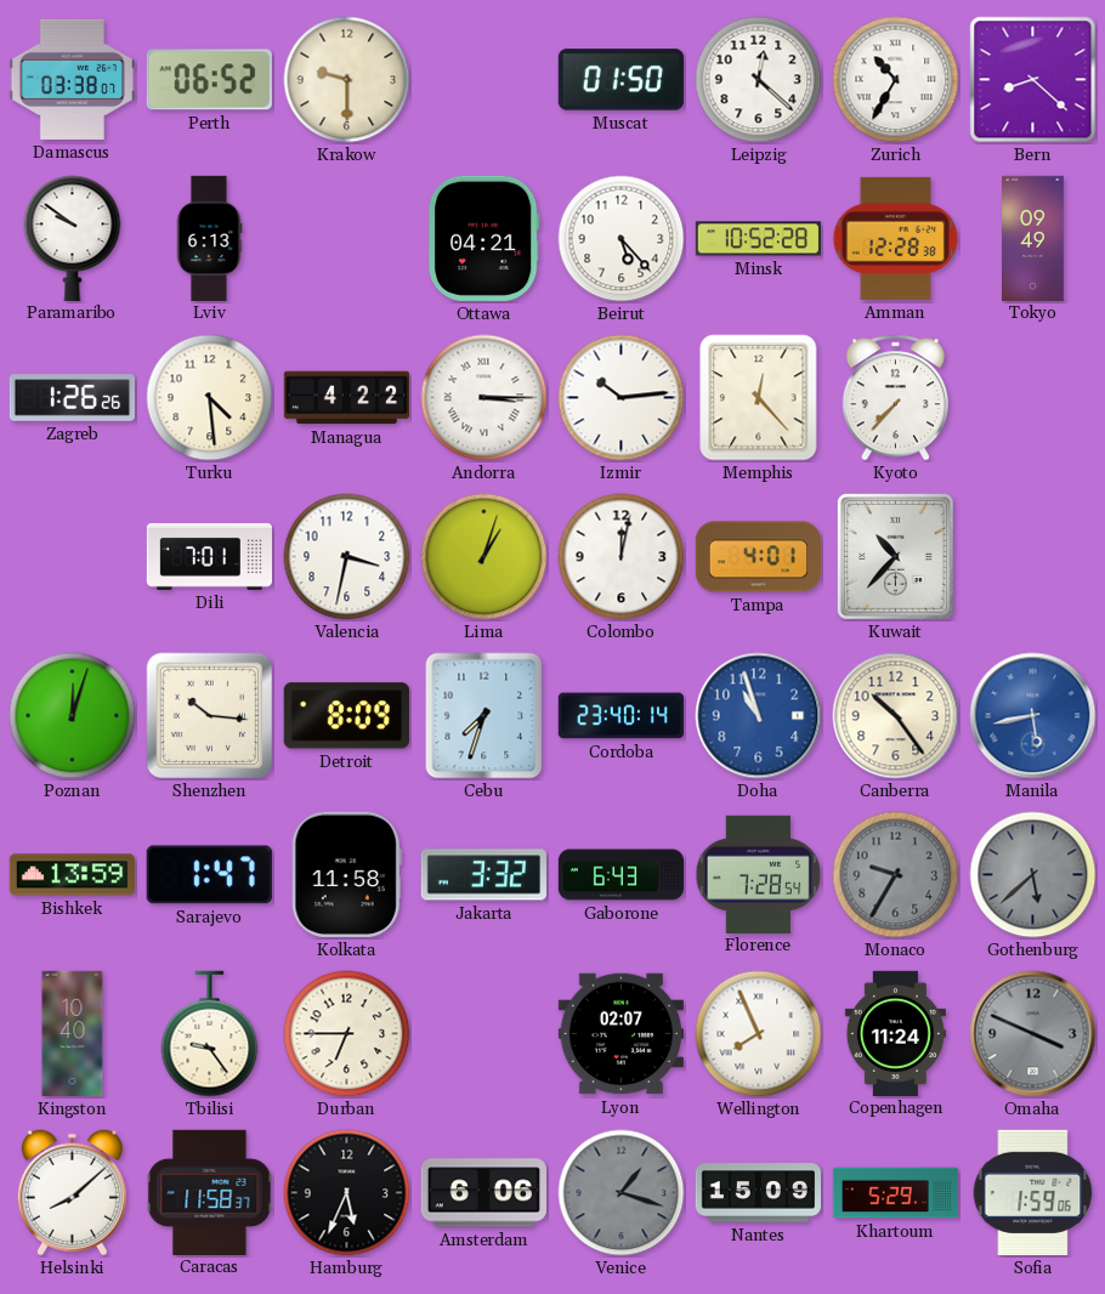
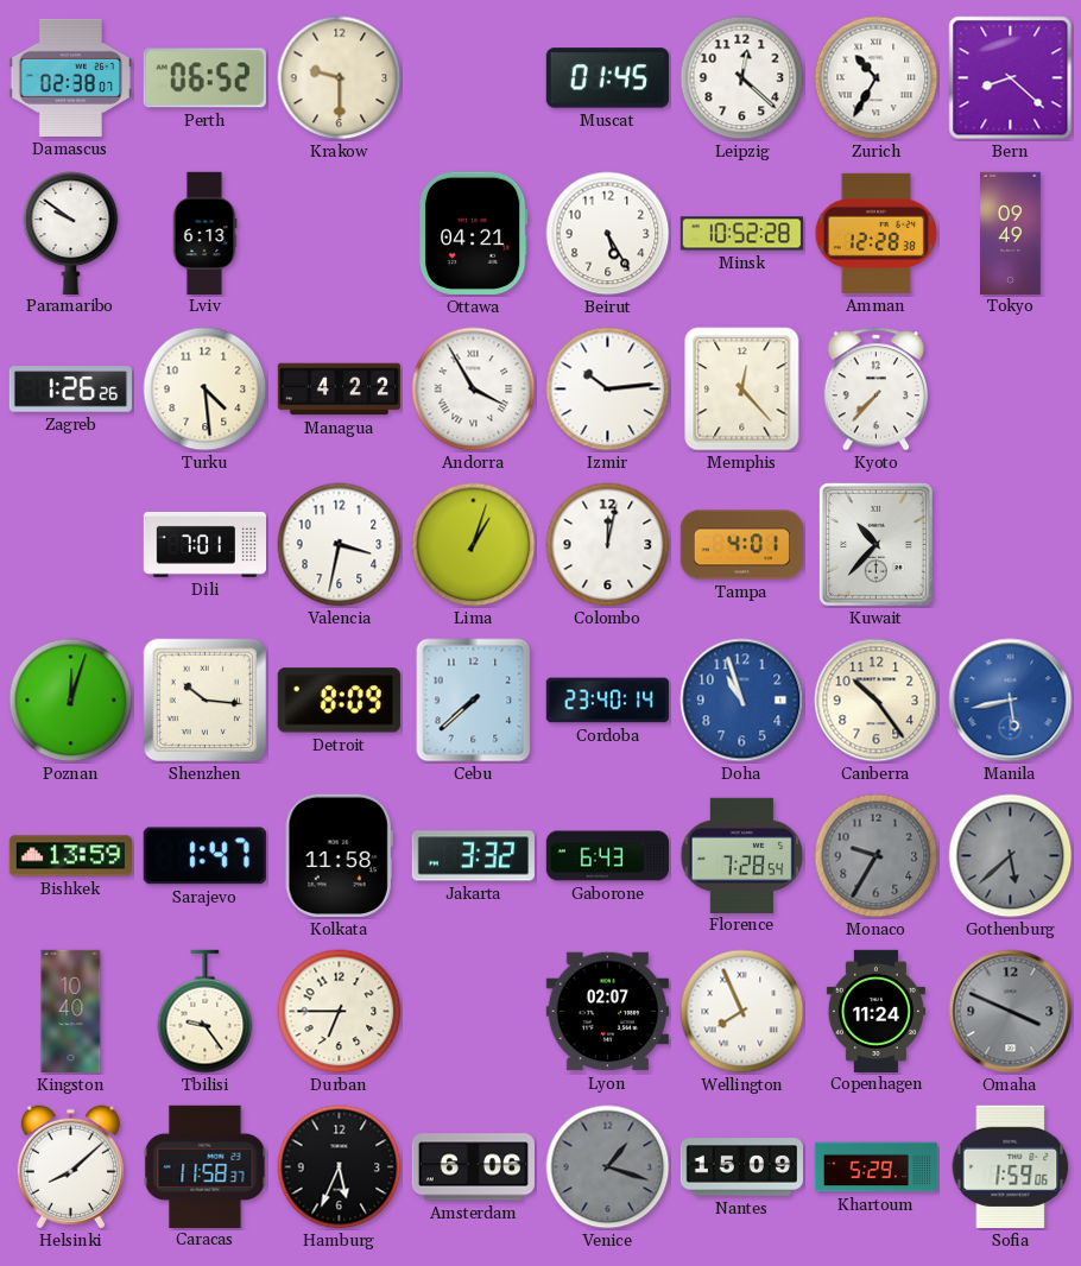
Damascus: 03:38 -> 02:38
Muscat: 01:50 -> 01:45
Beirut: 5:23 -> 5:25
Andorra: 3:15 -> 3:55
Cebu: 7:33 -> 7:38
